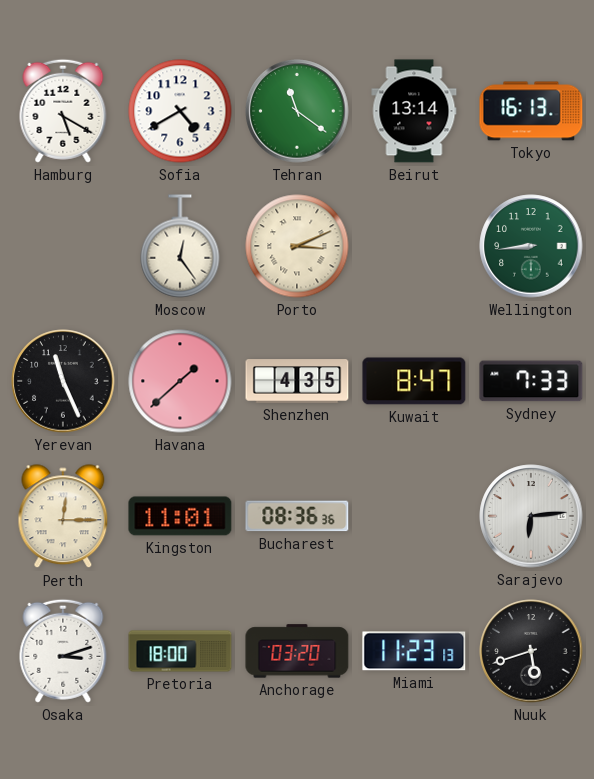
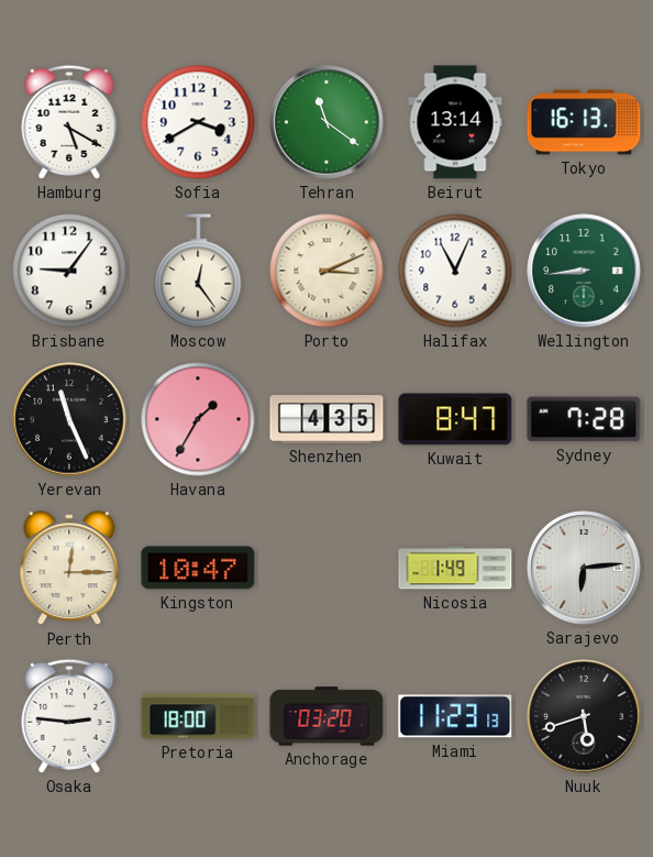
Sofia: 4:40 -> 3:40
Brisbane: none -> 9:06
Halifax: none -> 11:04
Havana: 1:38 -> 1:35
Sydney: 7:33 -> 7:28
Kingston: 11:01 -> 10:47
Bucharest: 08:36 -> none
Nicosia: none -> 1:49
Osaka: 3:12 -> 2:46
